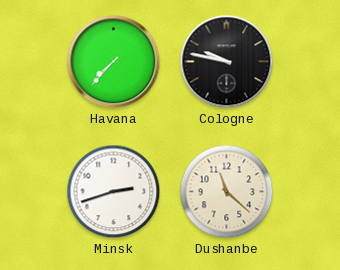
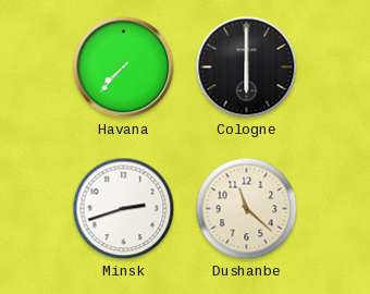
Cologne: 9:47 -> 6:00
